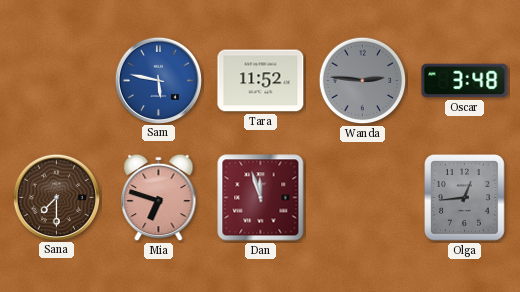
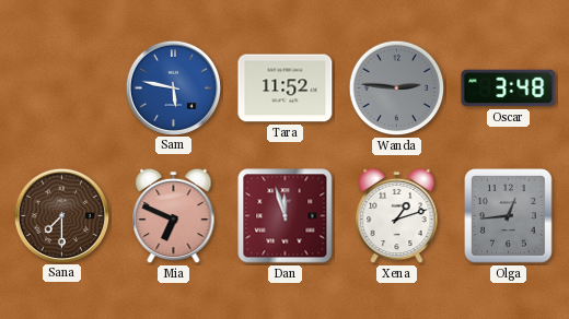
Mia: 6:48 -> 6:49
Xena: none -> 1:12
